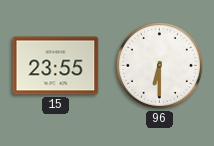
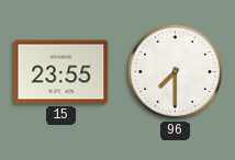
96: 6:30 -> 7:30
